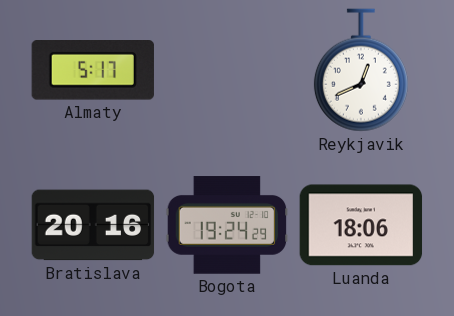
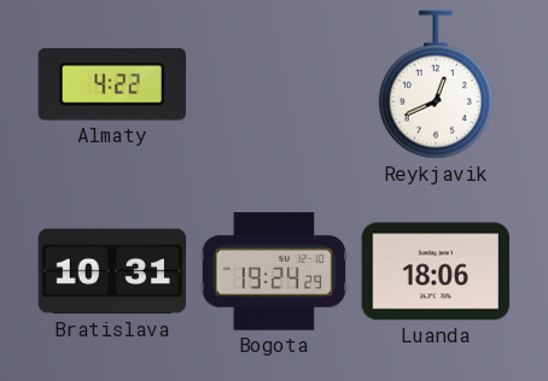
Almaty: 5:17 -> 4:22
Bratislava: 20:16 -> 10:31
